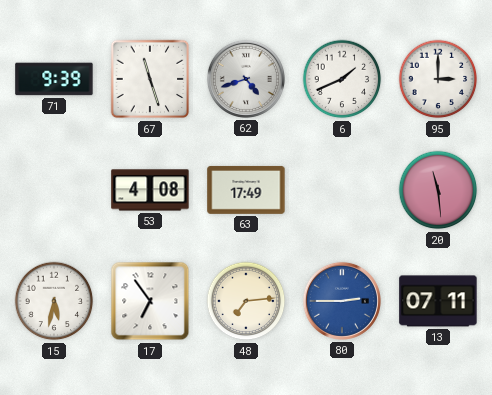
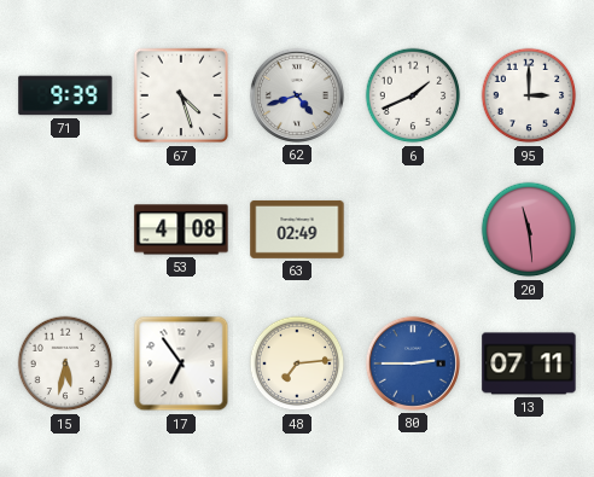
67: 11:27 -> 4:27
63: 17:49 -> 02:49
